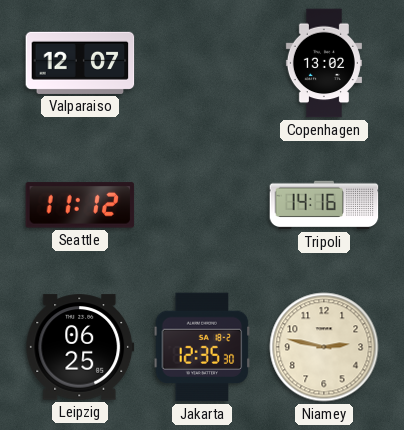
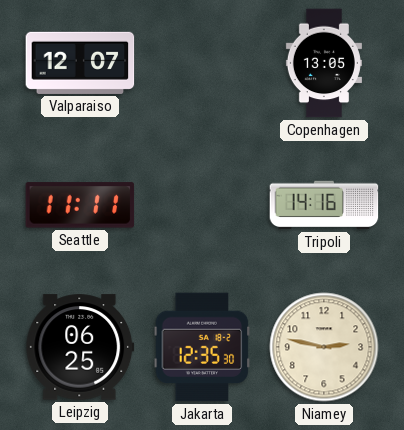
Copenhagen: 13:02 -> 13:05
Seattle: 11:12 -> 11:11
